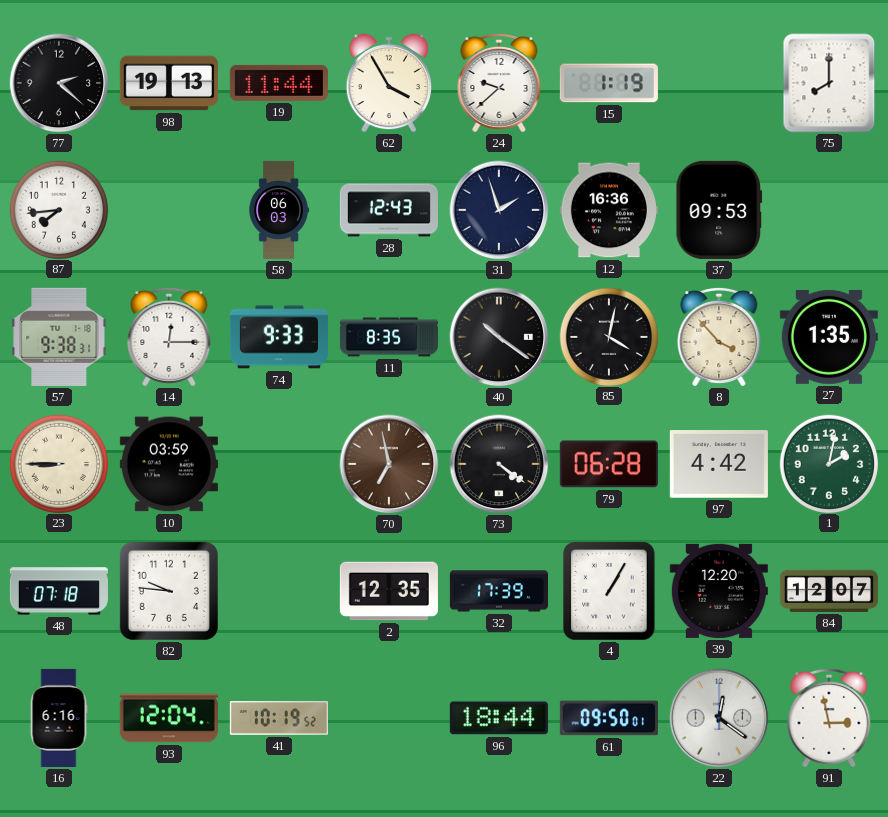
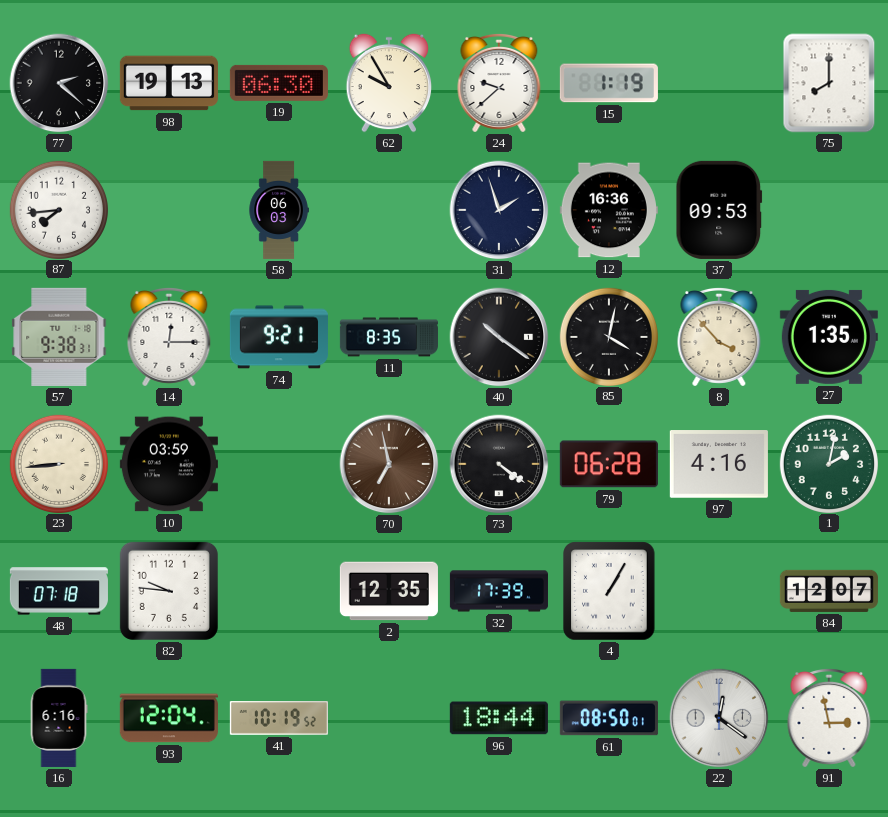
19: 11:44 -> 06:30
62: 3:55 -> 9:55
28: 12:43 -> none
74: 9:33 -> 9:21
23: 8:45 -> 8:44
97: 4:42 -> 4:16
39: 12:20 -> none
61: 09:50 -> 08:50
